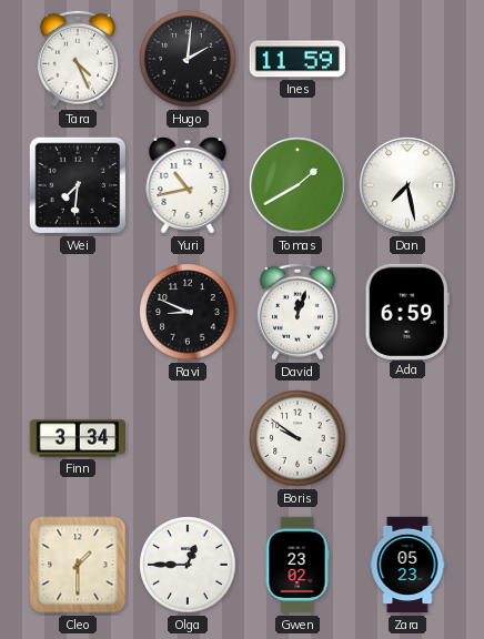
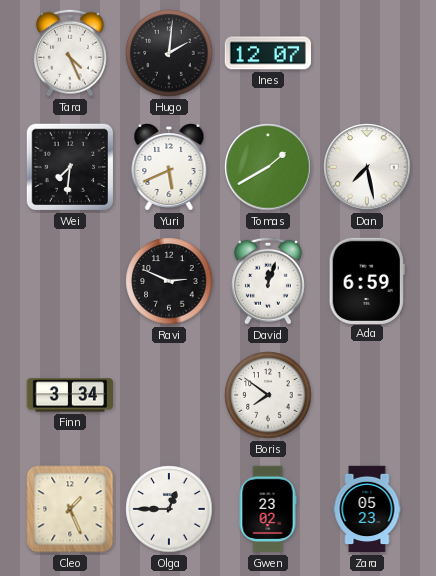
Ines: 11:59 -> 12:07
Yuri: 10:43 -> 5:41
Ravi: 8:49 -> 2:49
Boris: 9:51 -> 7:51
Cleo: 1:30 -> 1:26
